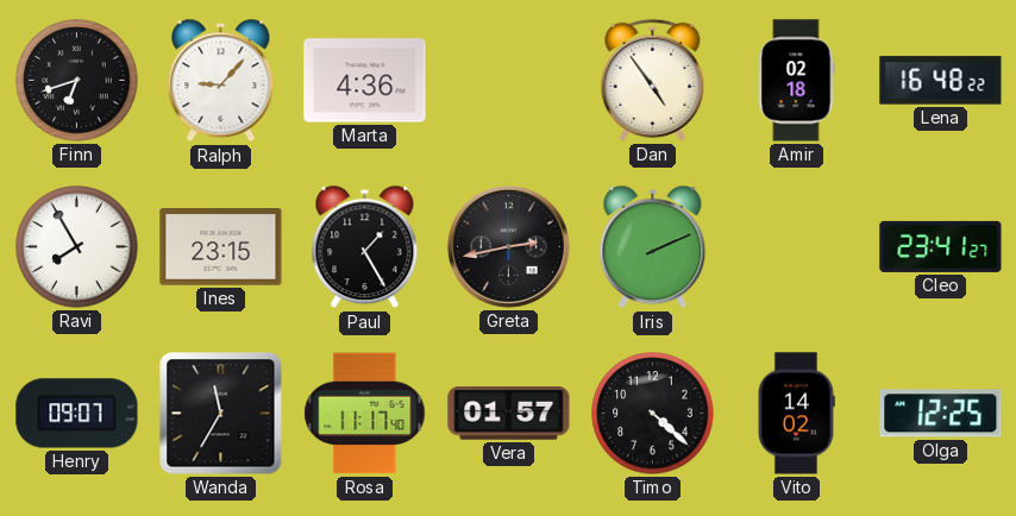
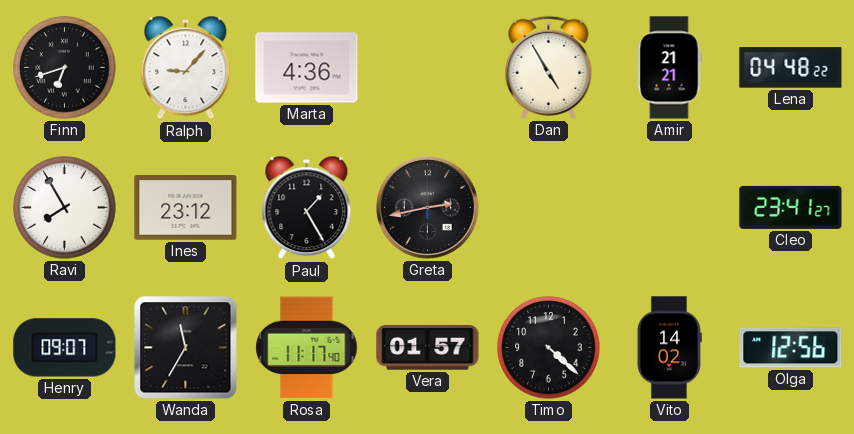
Dan: 4:54 -> 4:55
Amir: 02:18 -> 21:21
Lena: 16:48 -> 04:48
Ines: 23:15 -> 23:12
Iris: 2:11 -> none
Olga: 12:25 -> 12:56
